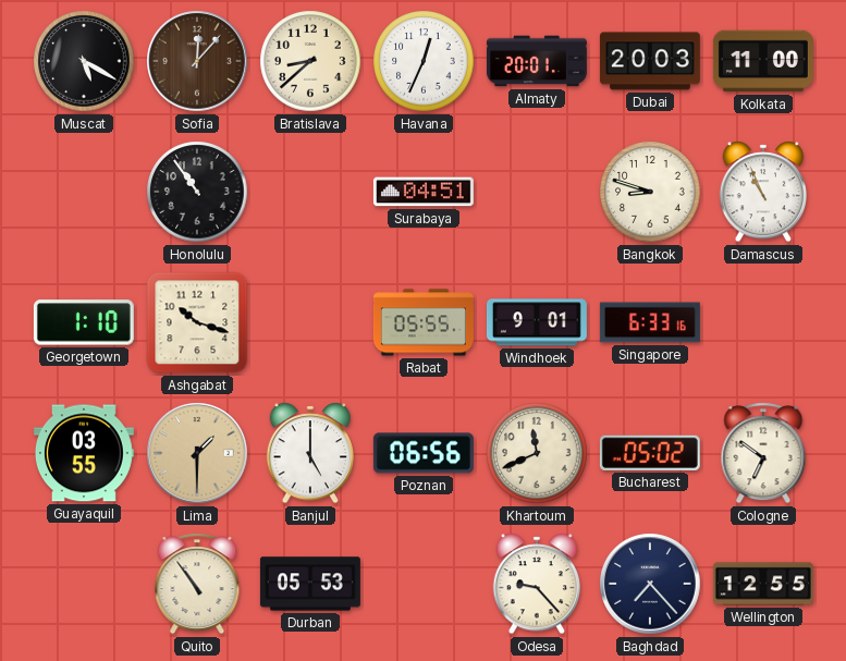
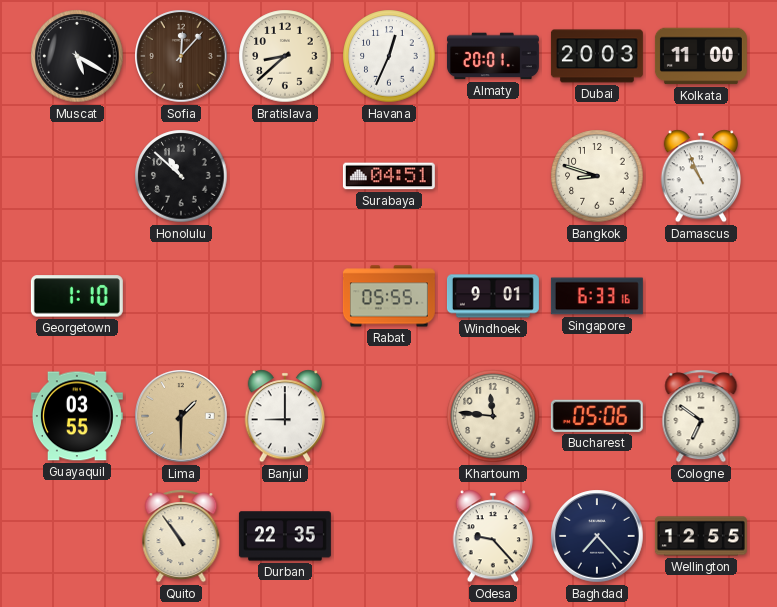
Honolulu: 10:54 -> 10:52
Ashgabat: 10:18 -> none
Banjul: 5:00 -> 9:00
Poznan: 06:56 -> none
Khartoum: 11:41 -> 11:46
Bucharest: 05:02 -> 05:06
Durban: 05:53 -> 22:35
